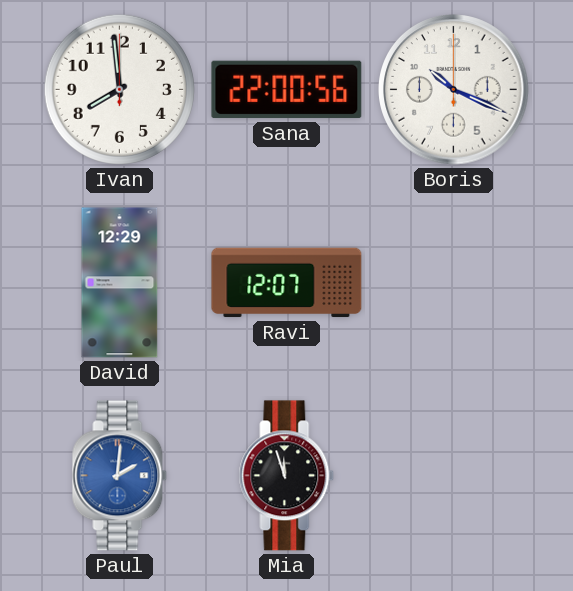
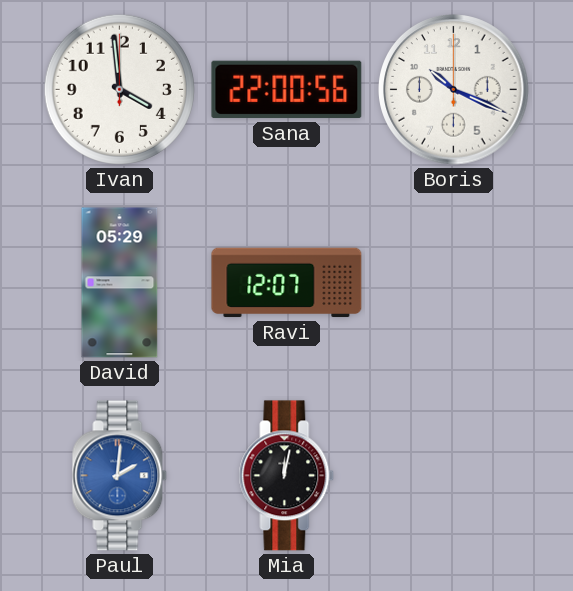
Ivan: 7:59 -> 3:59
David: 12:29 -> 05:29
Mia: 11:57 -> 12:02
